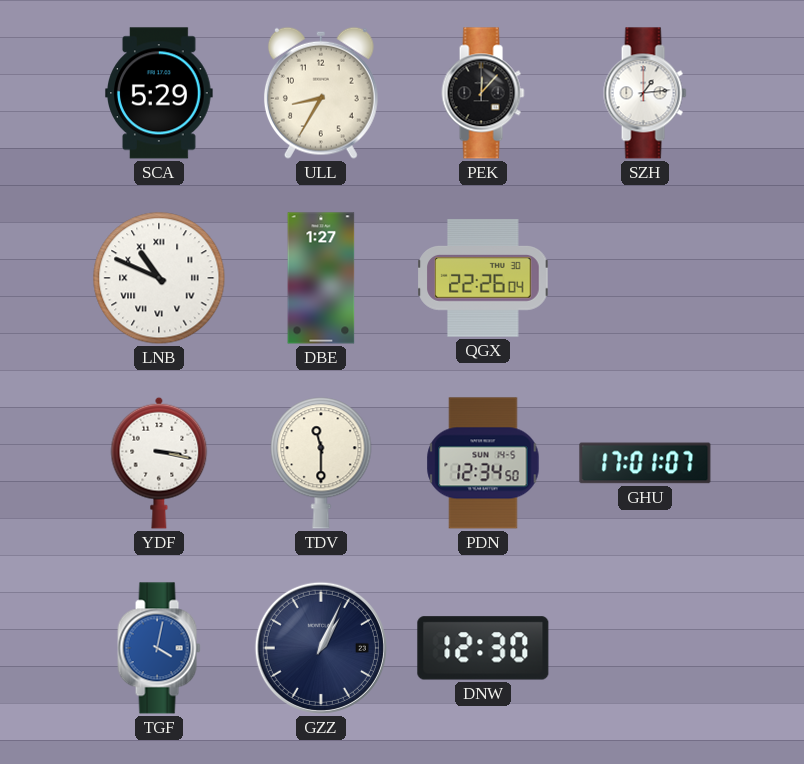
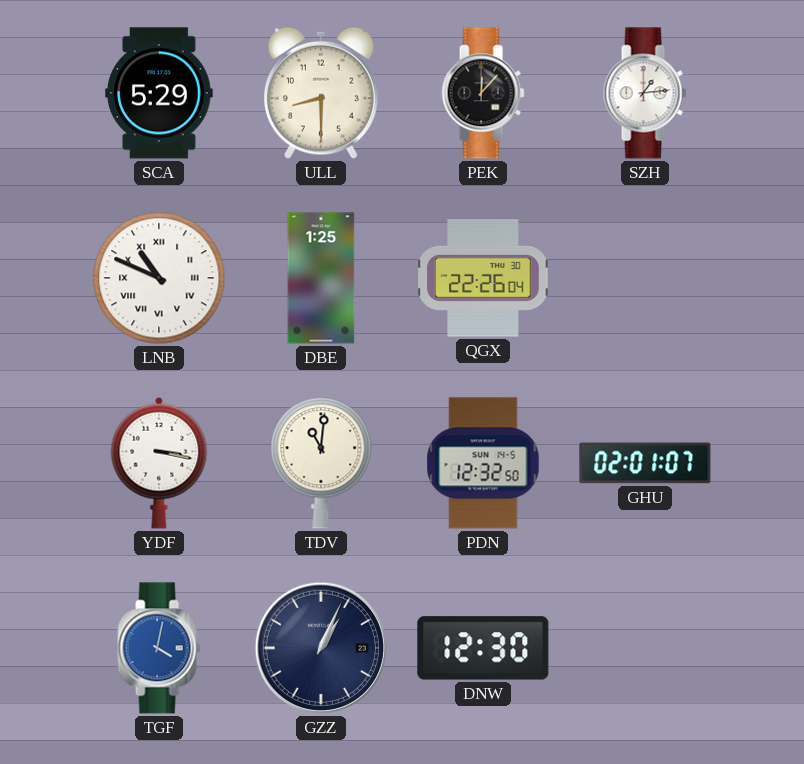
ULL: 8:35 -> 8:30
DBE: 1:27 -> 1:25
TDV: 11:30 -> 11:01
PDN: 12:34 -> 12:32
GHU: 17:01 -> 02:01
